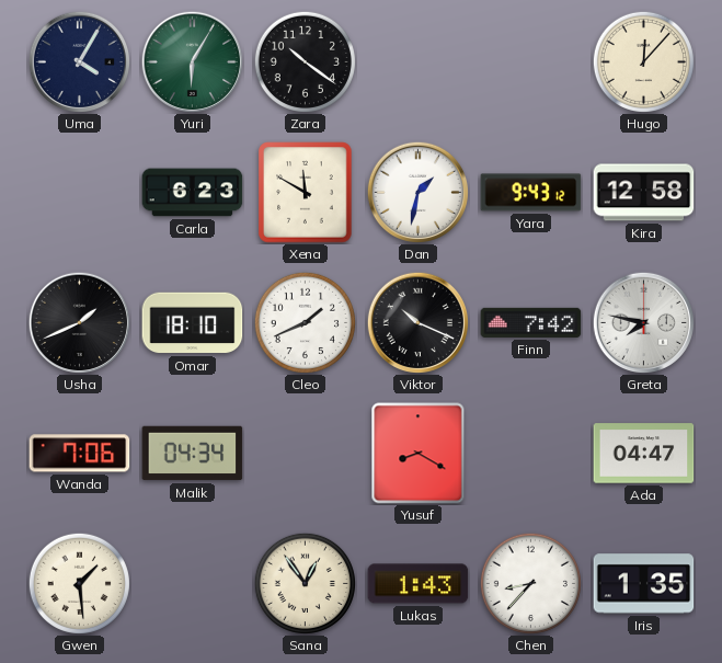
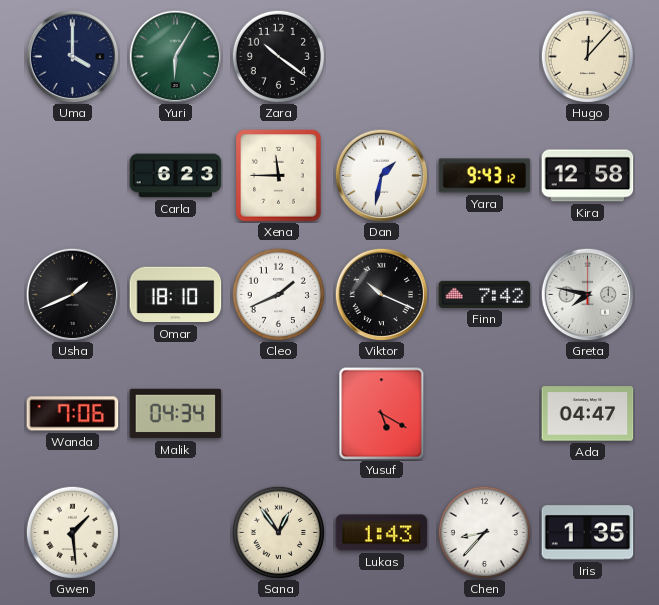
Uma: 4:05 -> 4:00
Xena: 11:50 -> 11:45
Yusuf: 8:20 -> 5:20
